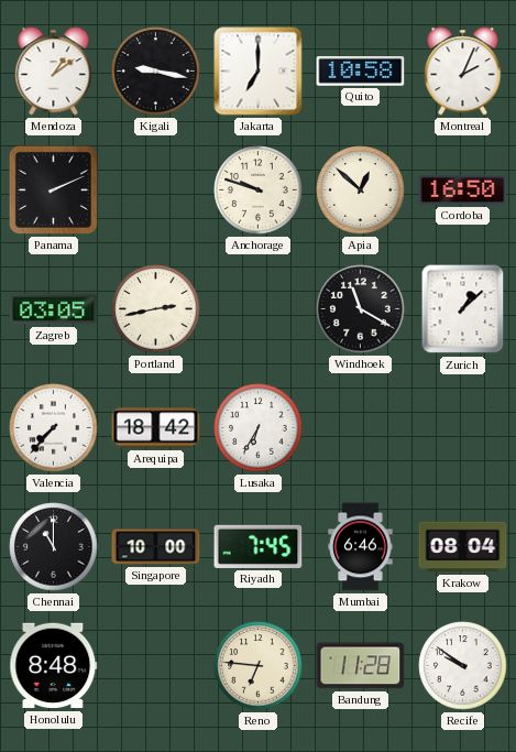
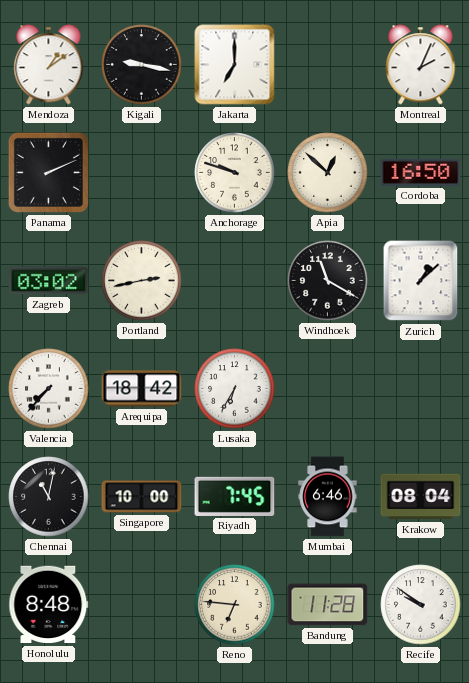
Quito: 10:58 -> none
Zagreb: 03:05 -> 03:02
Chennai: 11:00 -> 11:02
